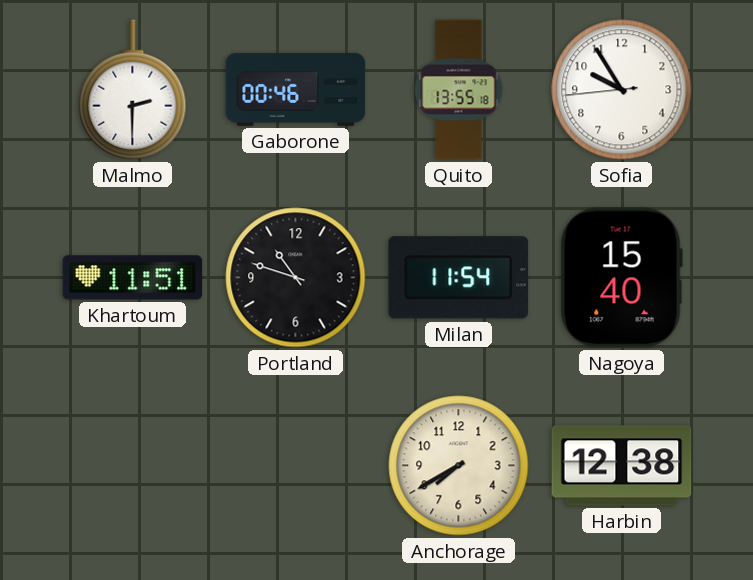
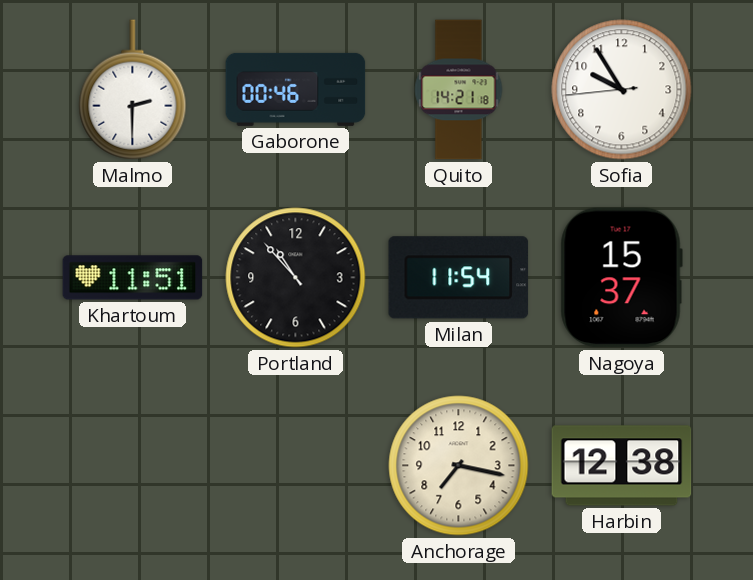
Quito: 13:55 -> 14:21
Portland: 10:48 -> 10:53
Nagoya: 15:40 -> 15:37
Anchorage: 7:40 -> 7:17
